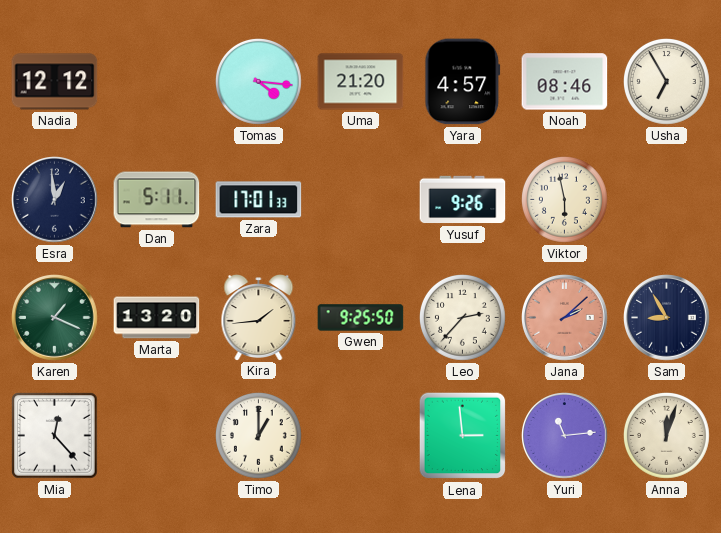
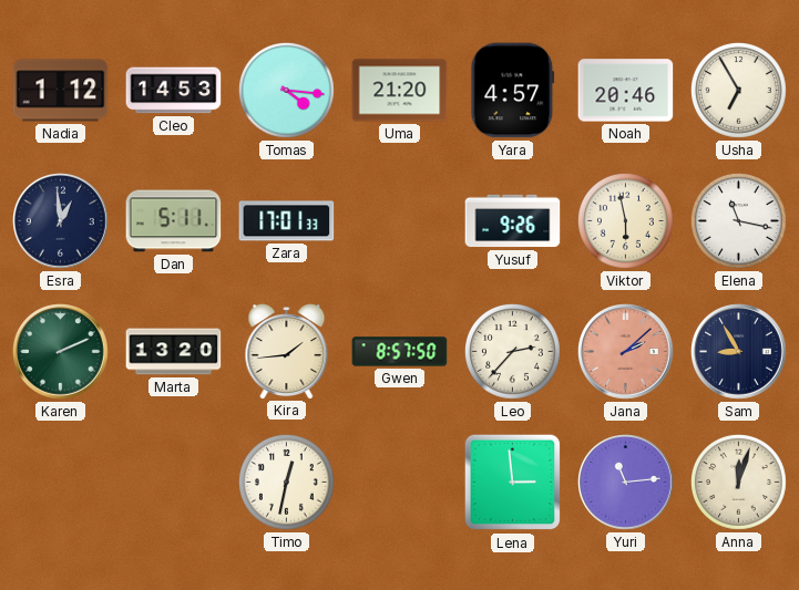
Nadia: 12:12 -> 1:12
Cleo: none -> 14:53
Noah: 08:46 -> 20:46
Elena: none -> 11:17
Karen: 1:19 -> 2:11
Gwen: 9:25 -> 8:57
Mia: 12:23 -> none
Timo: 1:00 -> 12:32
